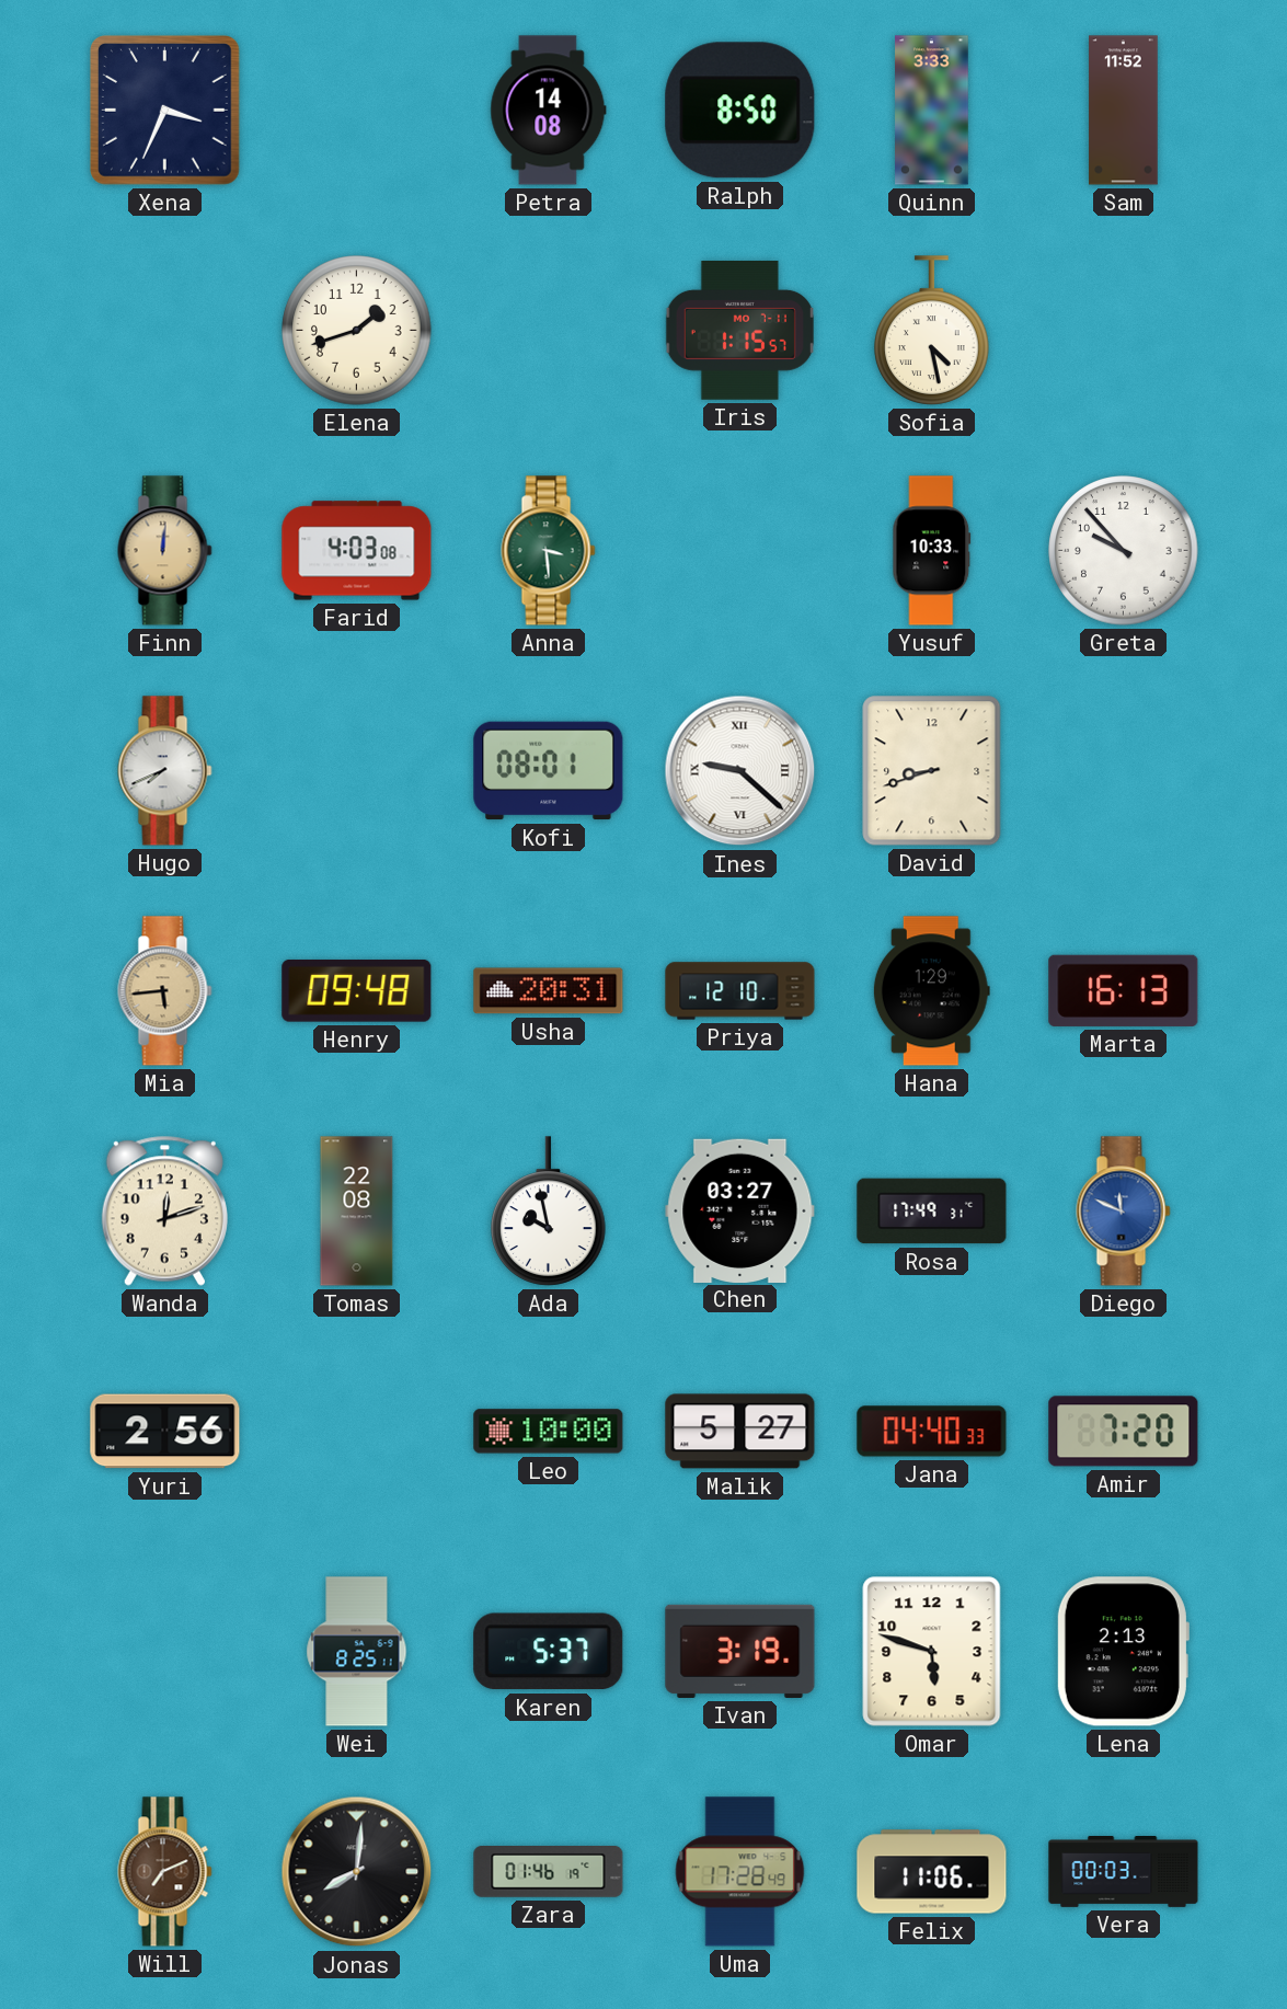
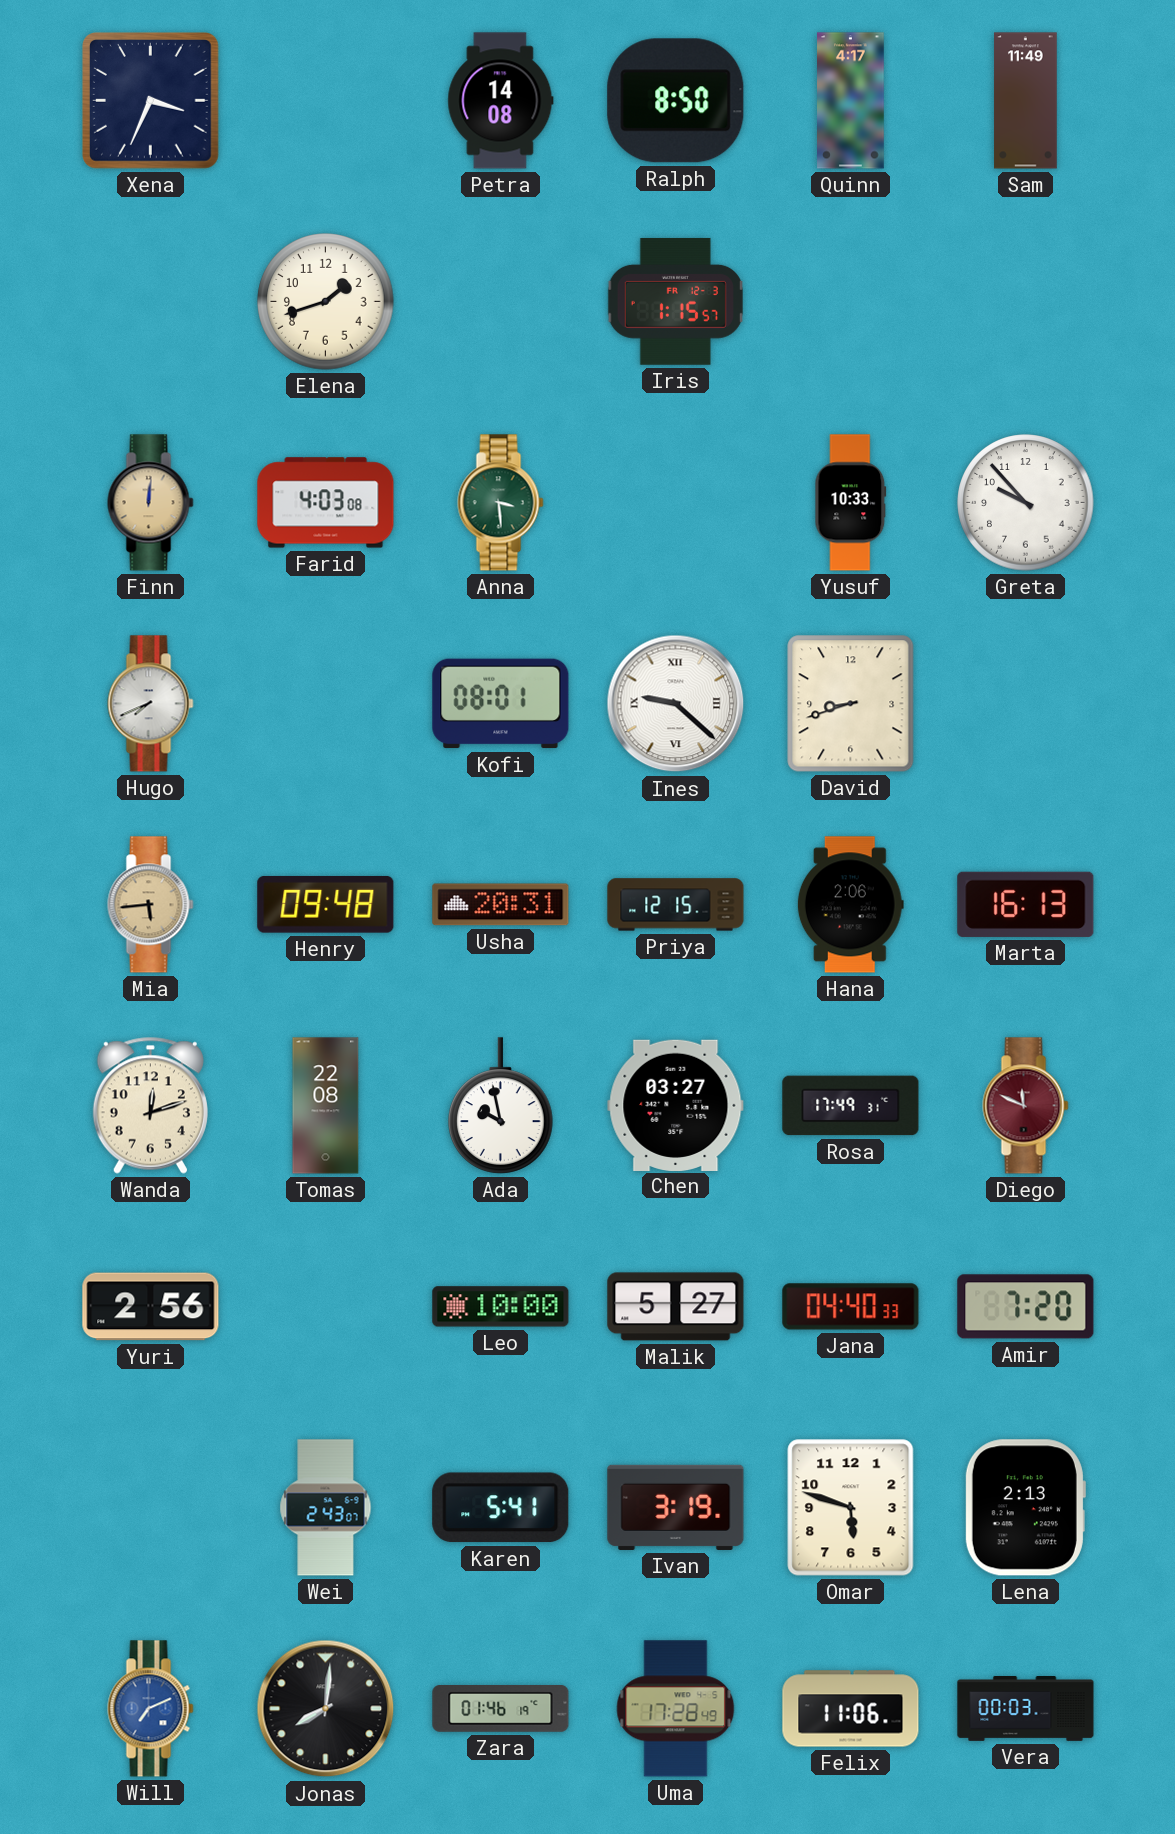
Quinn: 3:33 -> 4:17
Sam: 11:52 -> 11:49
Iris date: MO 7-11 -> FR 12-3
Sofia: 4:28 -> none
Priya: 12:10 -> 12:15
Hana: 1:29 -> 2:06
Diego dial: blue -> burgundy
Wei: 8:25 -> 2:43
Karen: 5:37 -> 5:41
Will dial: brown -> blue
